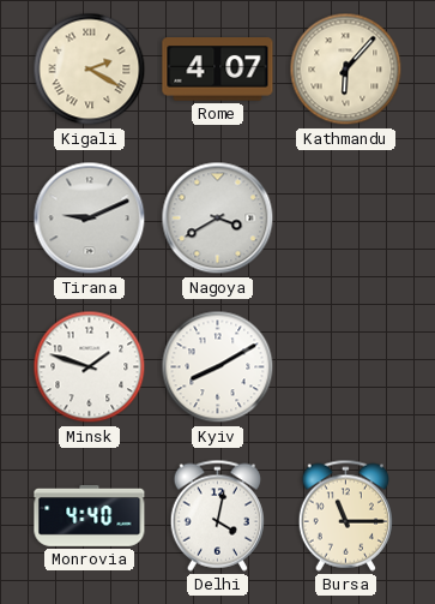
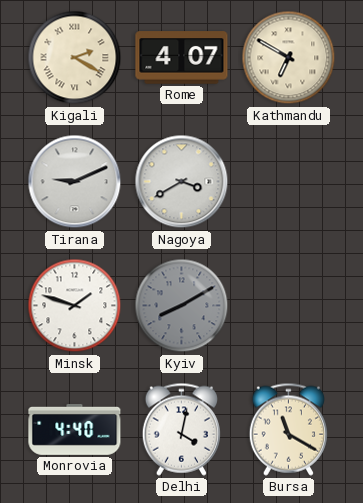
Kathmandu: 6:07 -> 6:50
Kyiv dial: white -> grey
Bursa: 11:15 -> 11:20
